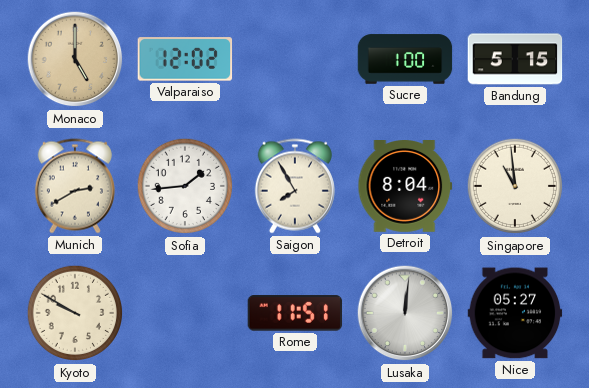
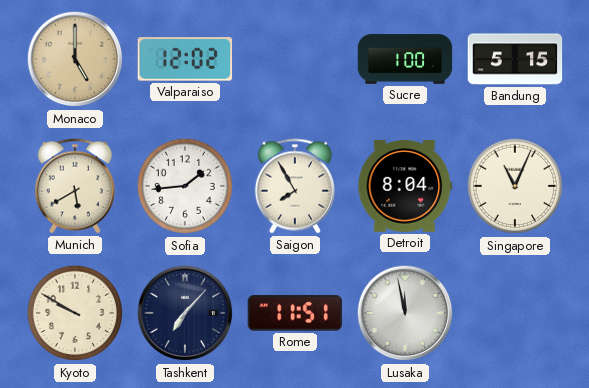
Munich: 2:40 -> 5:40
Singapore: 10:59 -> 11:04
Tashkent: none -> 7:07
Lusaka: 12:01 -> 11:58
Nice: 05:27 -> none
